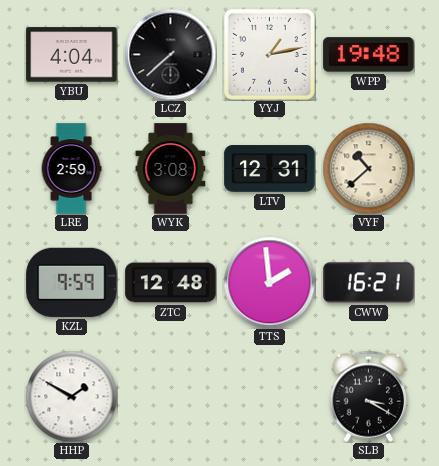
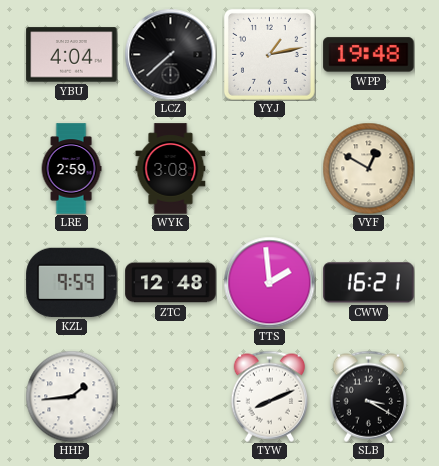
LTV: 12:31 -> none
VYF: 10:38 -> 12:50
HHP: 1:50 -> 1:44
TYW: none -> 8:11
